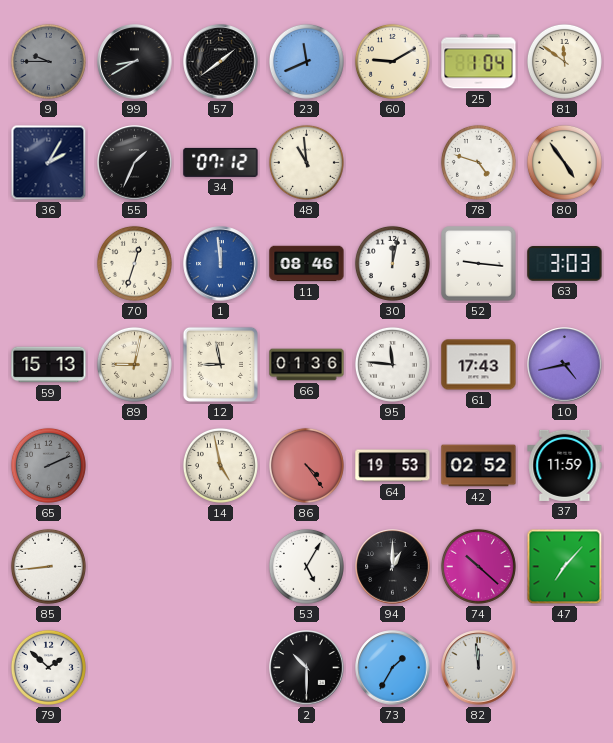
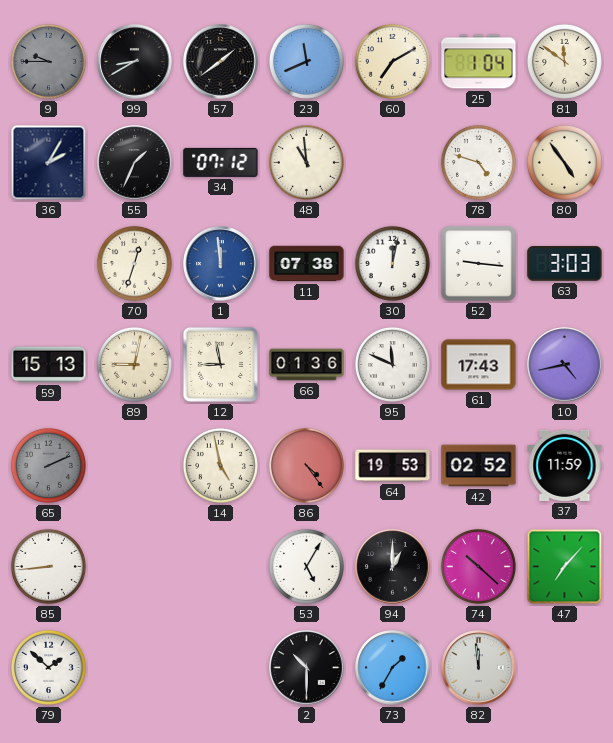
60: 9:10 -> 7:10
11: 08:46 -> 07:38
95: 11:46 -> 11:49
